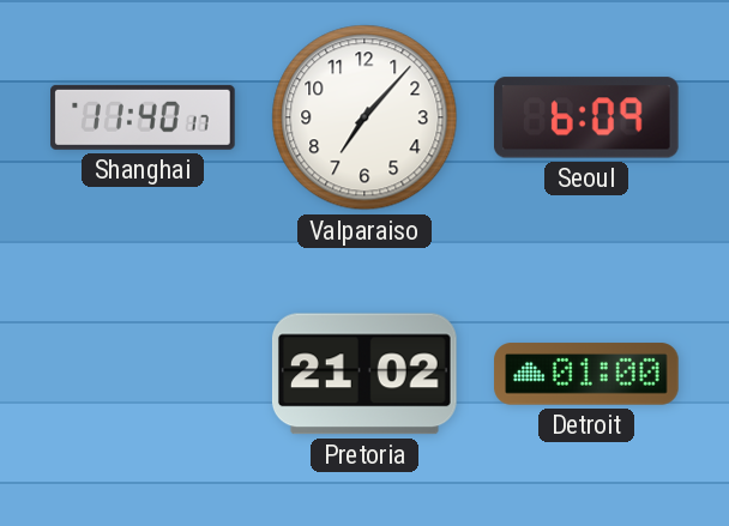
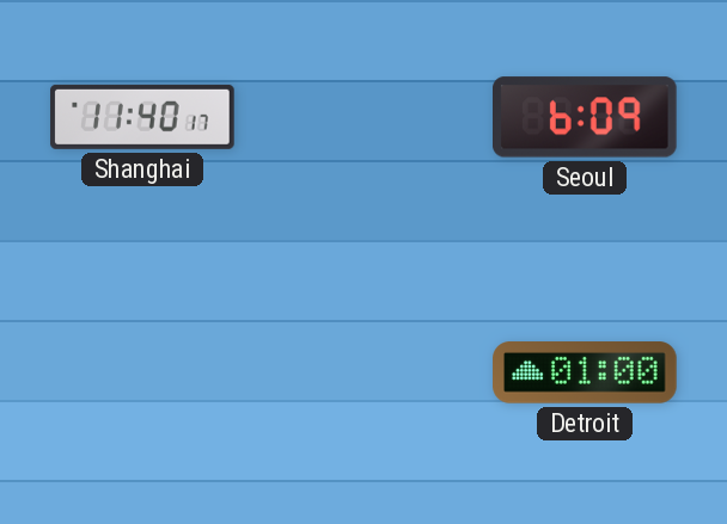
Valparaiso: 7:07 -> none
Pretoria: 21:02 -> none
